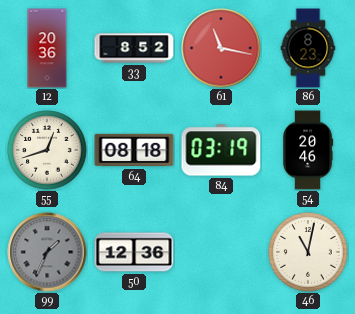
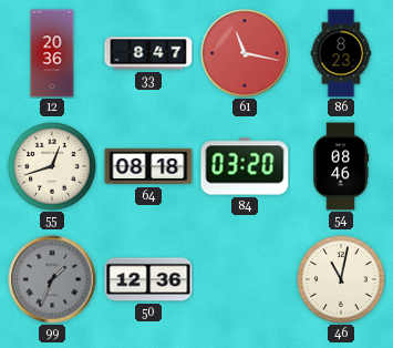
33: 8:52 -> 8:47
84: 03:19 -> 03:20
54: 20:46 -> 08:46
